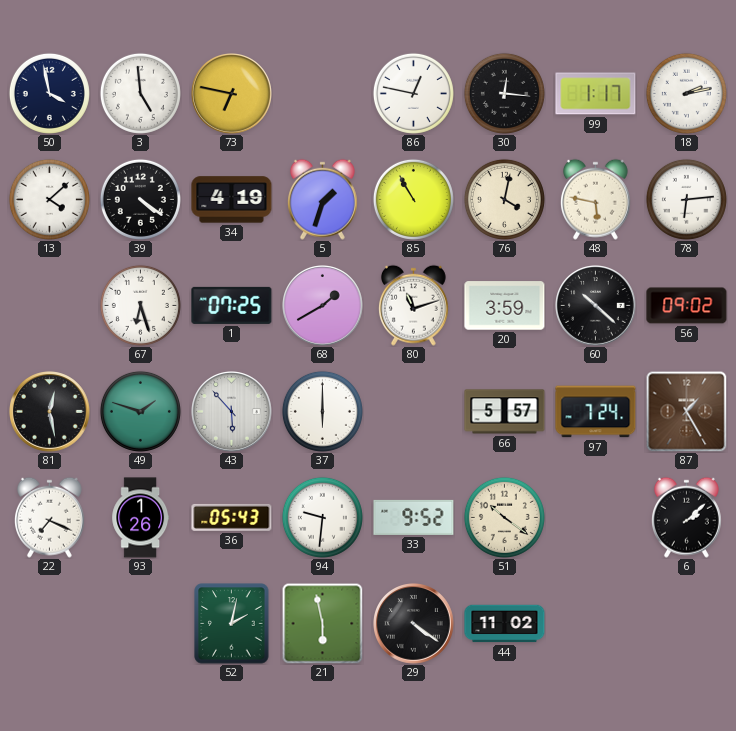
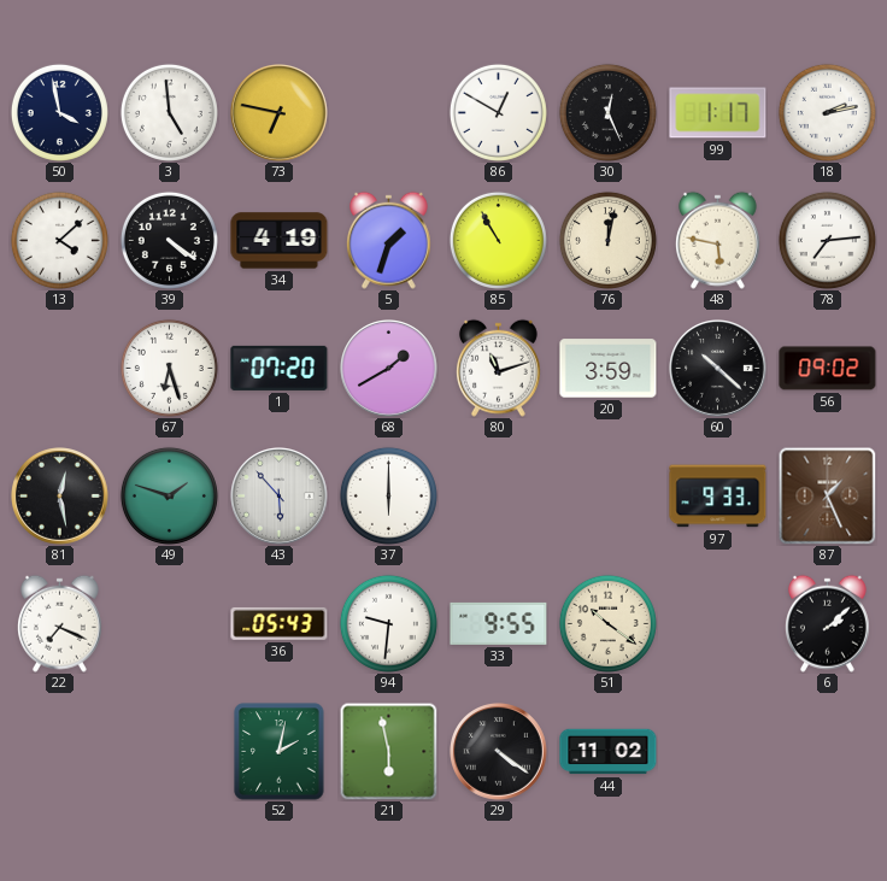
86: 12:47 -> 12:50
30: 12:16 -> 12:26
76: 4:02 -> 12:02
78: 6:14 -> 7:14
1: 07:25 -> 07:20
66: 5:57 -> none
97: 7:24 -> 9:33
87: 1:25 -> 1:26
93: 1:26 -> none
33: 9:52 -> 9:55
